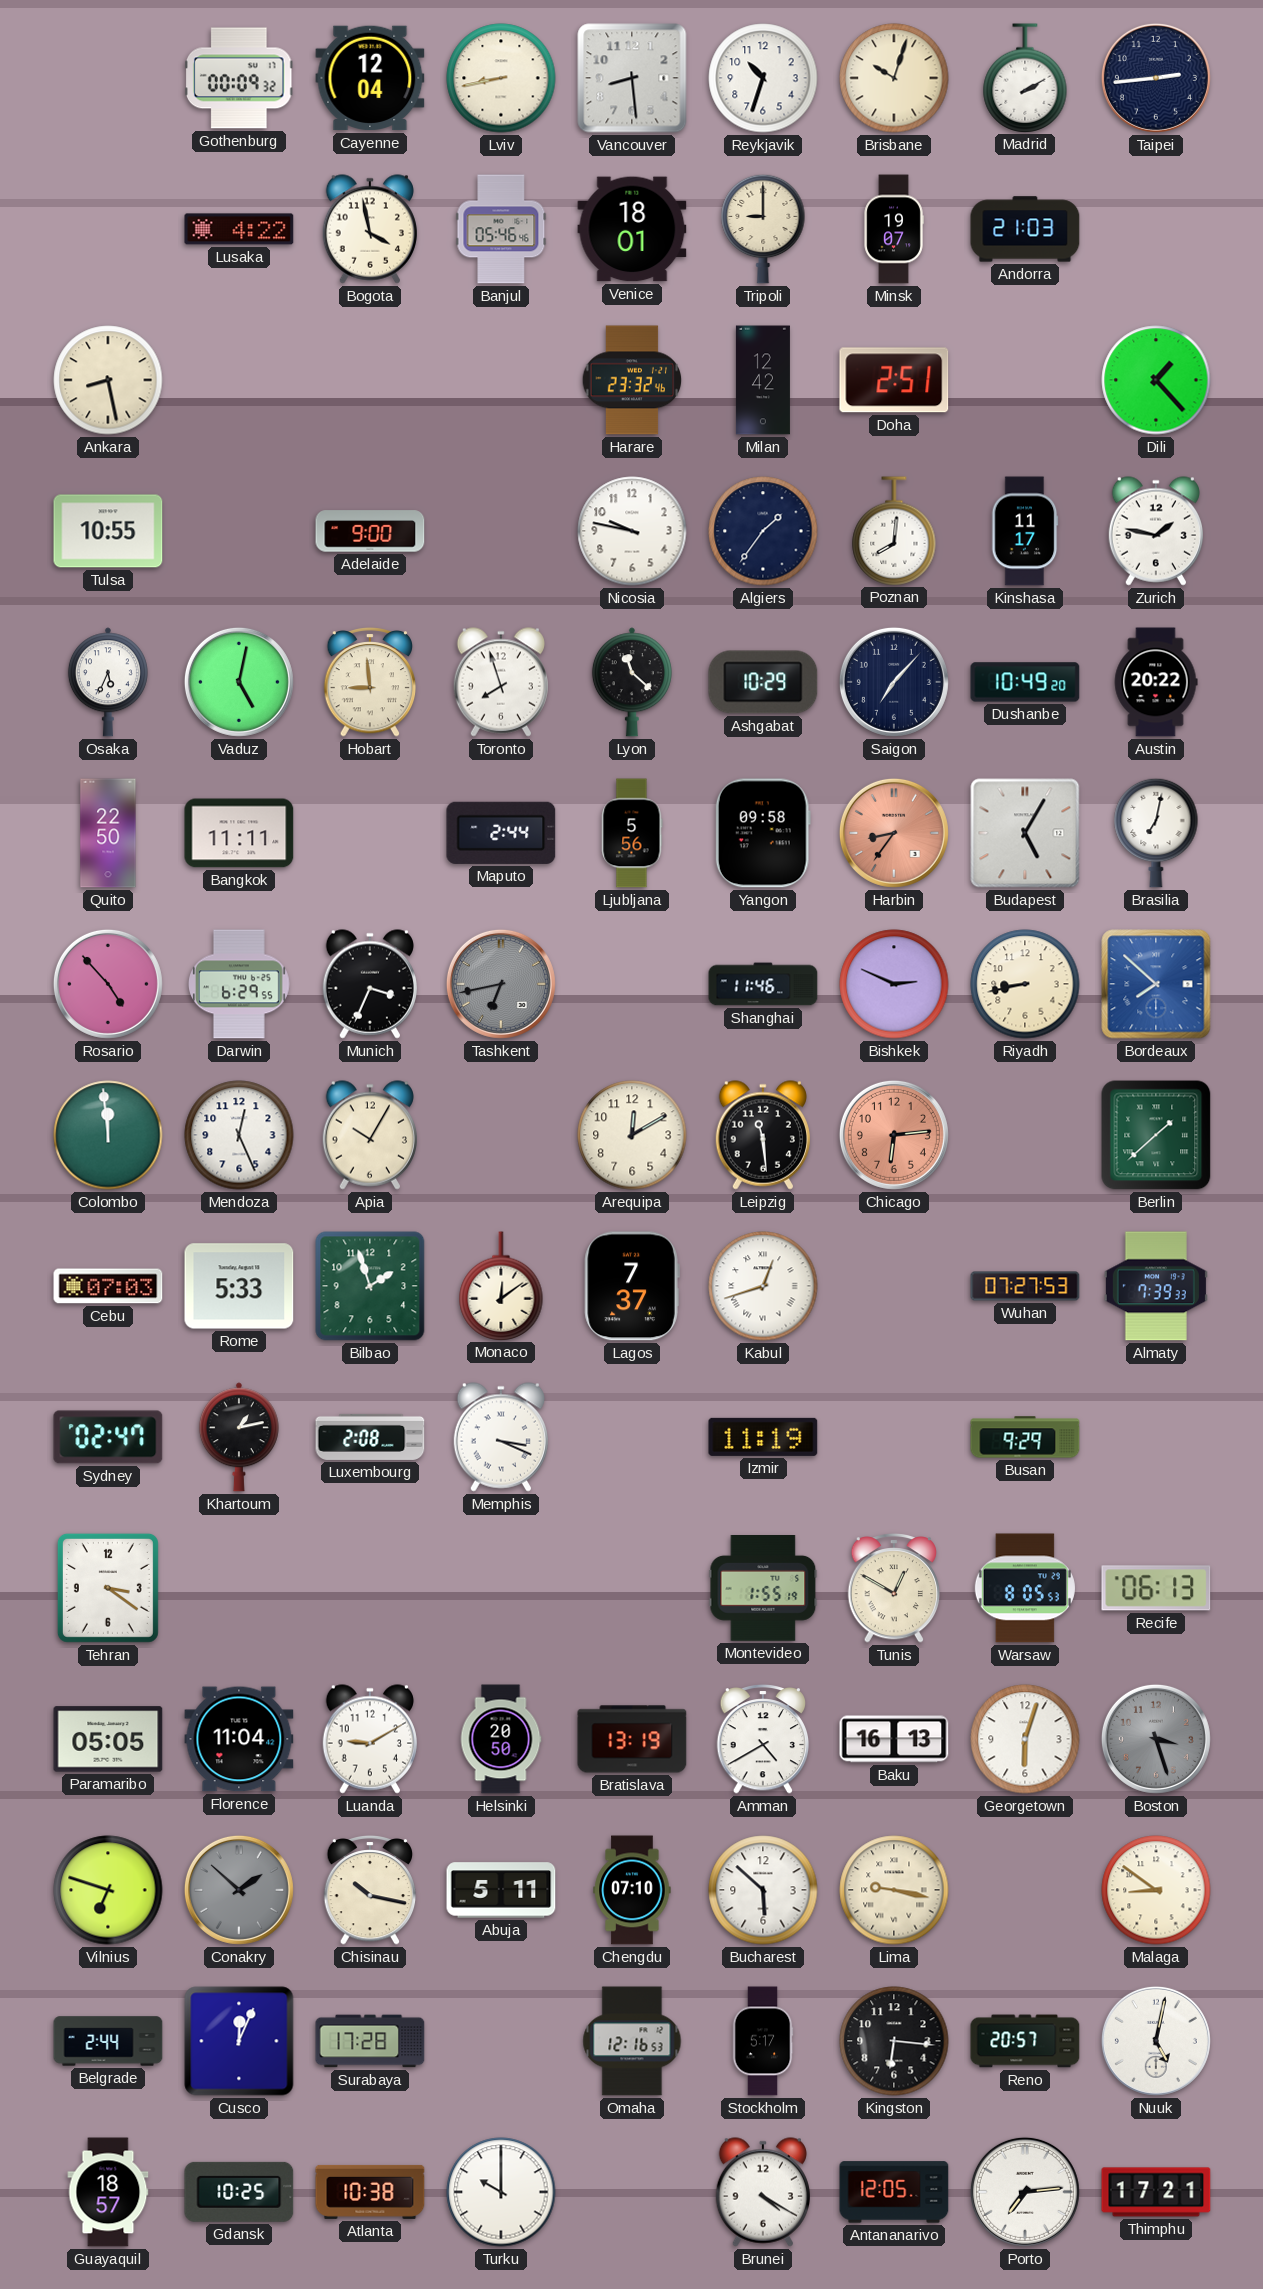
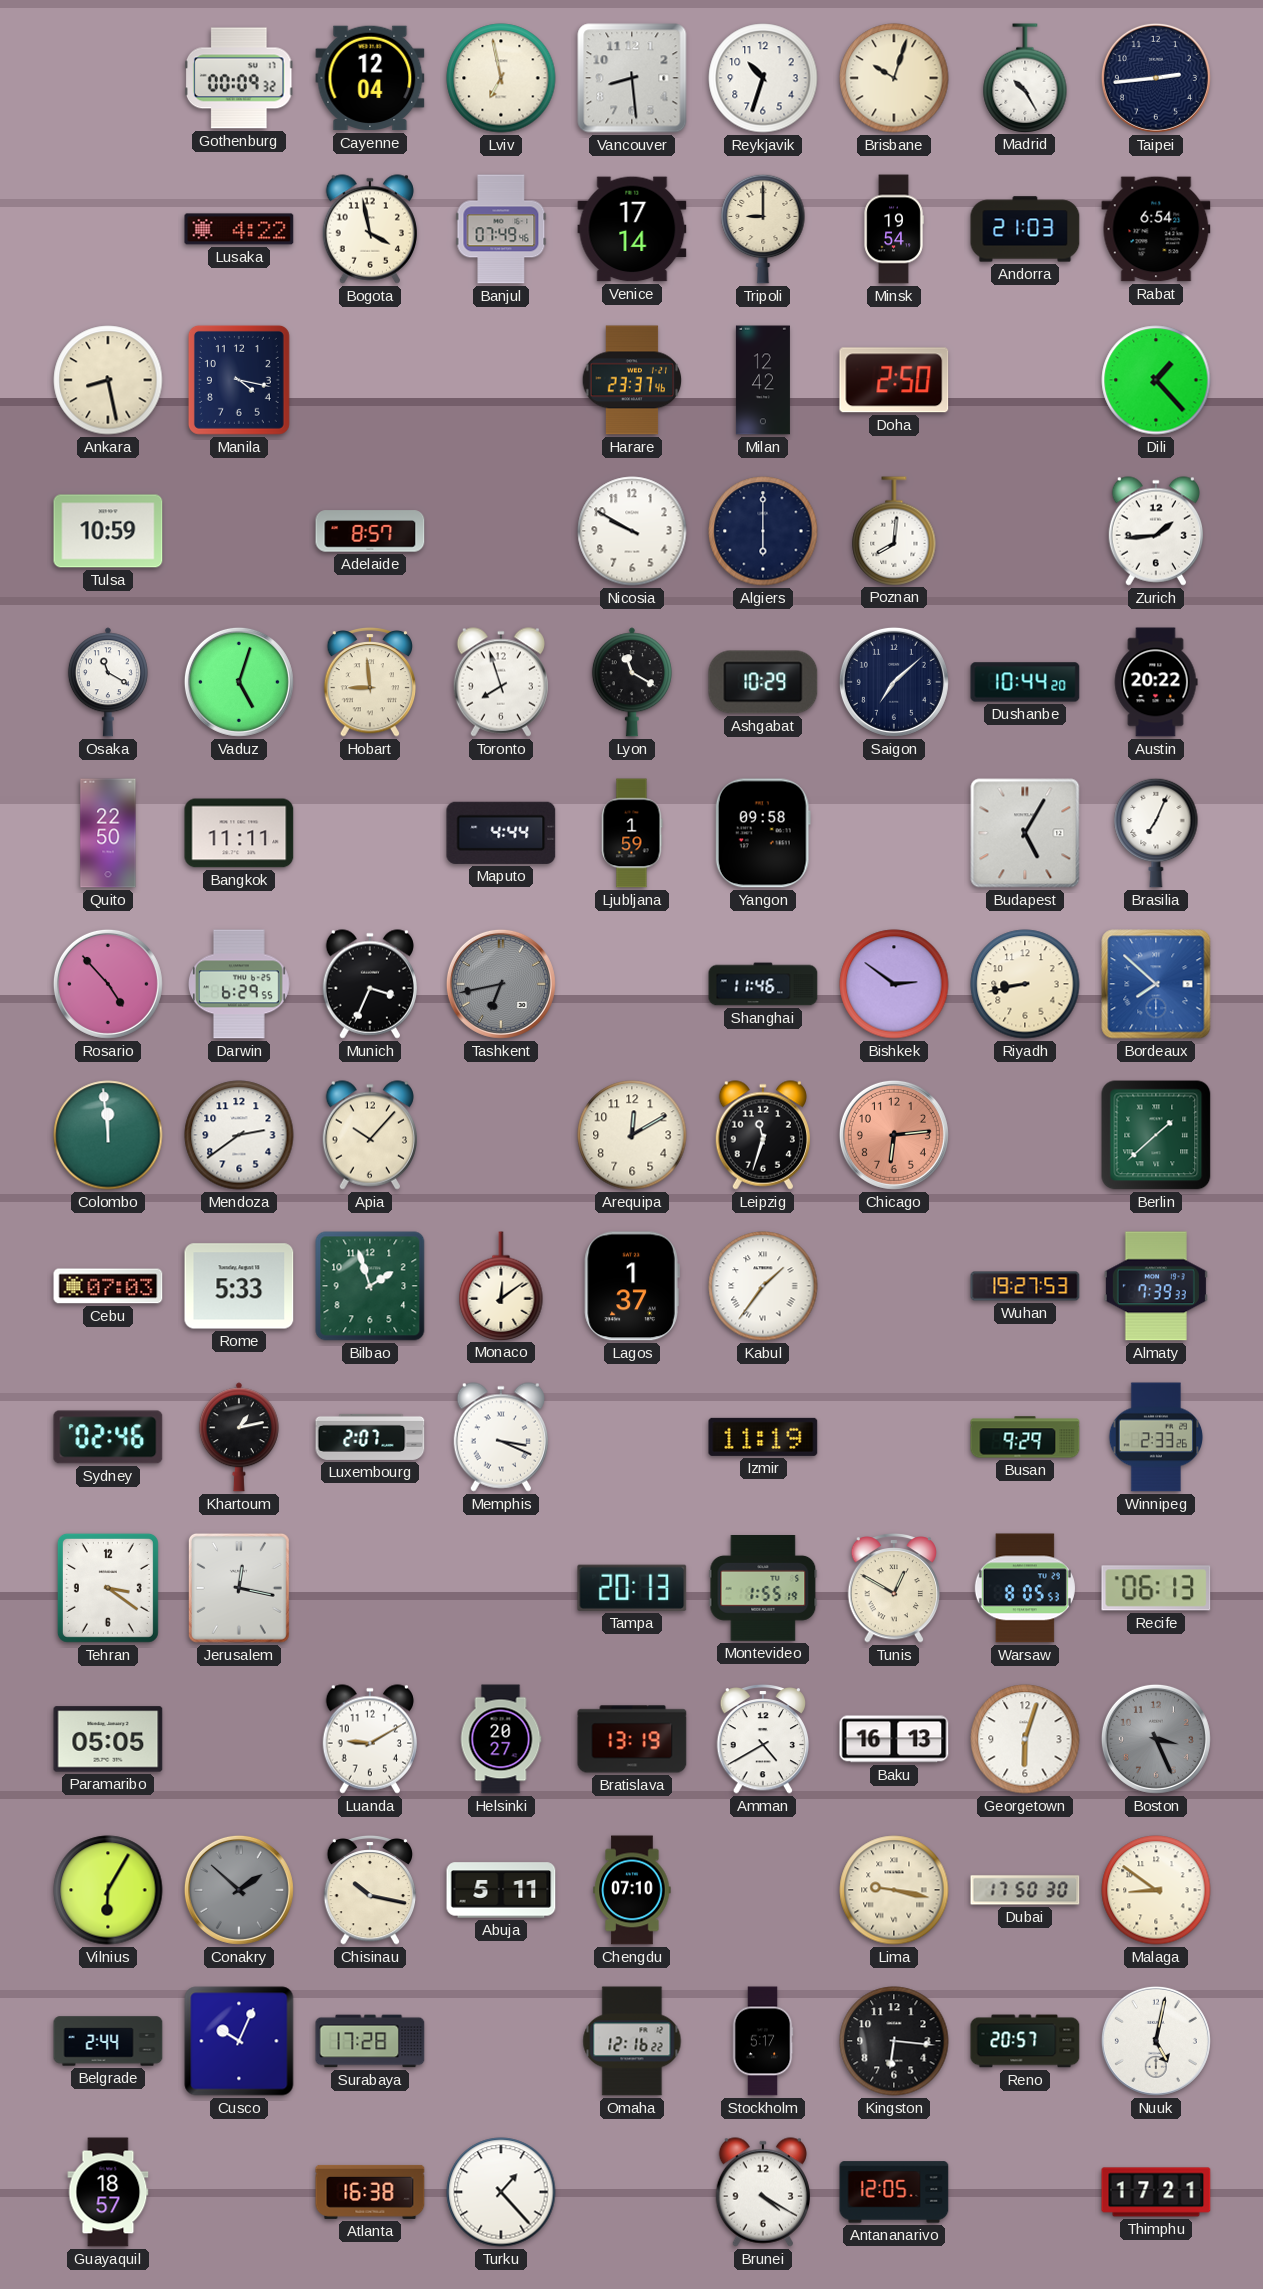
Lviv: 8:43 -> 6:58
Madrid: 2:10 -> 10:25
Banjul: 05:46 -> 07:49
Venice: 18:01 -> 17:14
Minsk: 19:07 -> 19:54
Rabat: none -> 6:54
Manila: none -> 4:17
Harare: 23:32 -> 23:37
Doha: 2:51 -> 2:50
Tulsa: 10:55 -> 10:59
Adelaide: 9:00 -> 8:57
Nicosia: 9:47 -> 9:50
Algiers: 1:36 -> 6:00
Kinshasa: 11:17 -> none
Zurich: 1:47 -> 1:44
Osaka: 5:34 -> 11:20
Vaduz: 5:02 -> 5:03
Lyon: 11:22 -> 11:20
Saigon: 7:07 -> 7:08
Dushanbe: 10:49 -> 10:44
Maputo: 2:44 -> 4:44
Ljubljana: 5:56 -> 1:59
Harbin: 8:36 -> none
Brasilia: 7:02 -> 7:04
Bishkek: 2:49 -> 2:51
Mendoza: 12:26 -> 2:39
Apia: 10:05 -> 10:07
Leipzig: 11:29 -> 11:33
Lagos: 7:37 -> 1:37
Kabul: 12:42 -> 1:36
Wuhan: 07:27 -> 19:27
Sydney: 02:47 -> 02:46
Luxembourg: 2:08 -> 2:07
Winnipeg: none -> 2:33
Jerusalem: none -> 12:17
Tampa: none -> 20:13
Florence: 11:04 -> none
Helsinki: 20:50 -> 20:27
Boston: 3:27 -> 3:26
Vilnius: 6:48 -> 6:05
Bucharest: 5:52 -> none
Dubai: none -> 17:50
Cusco: 12:04 -> 10:04
Omaha: 12:16:53 -> 12:16:22
Gdansk: 10:25 -> none
Atlanta: 10:38 -> 16:38
Turku: 10:00 -> 1:23
Porto: 7:14 -> none
